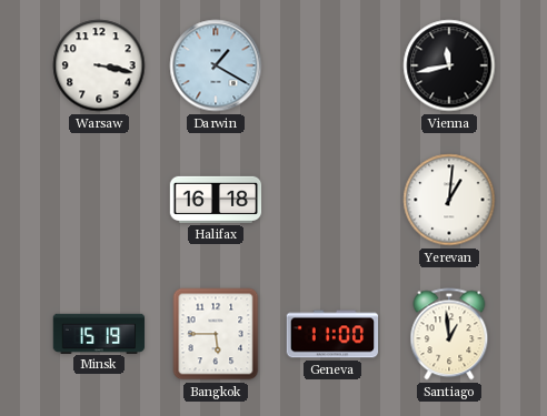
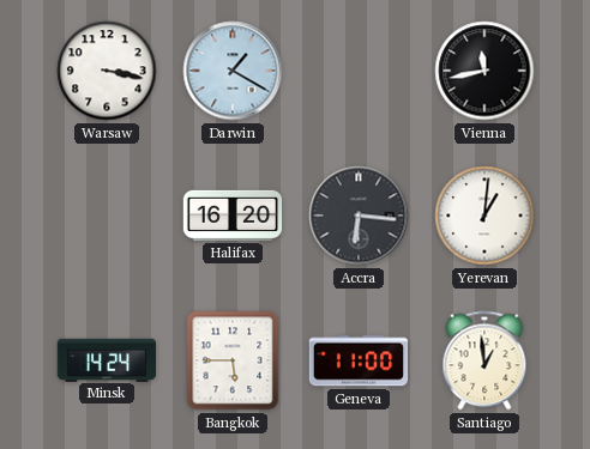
Halifax: 16:18 -> 16:20
Accra: none -> 6:16
Minsk: 15:19 -> 14:24
